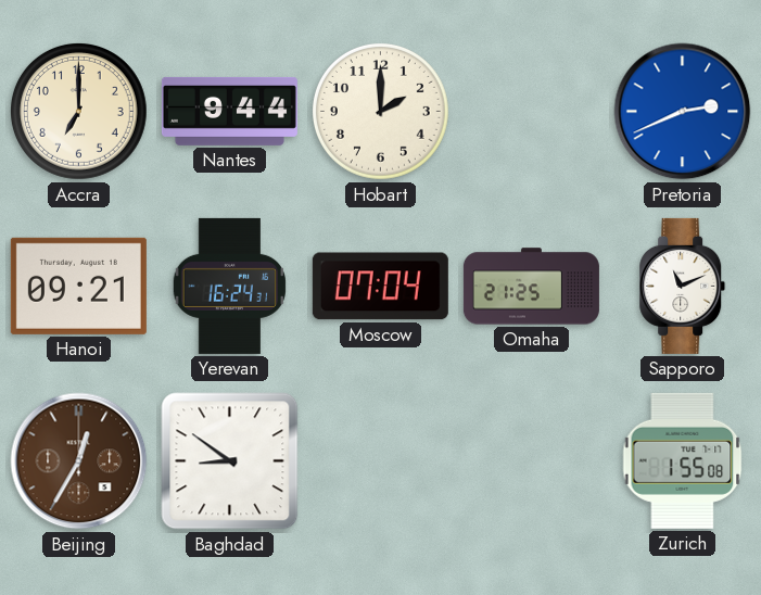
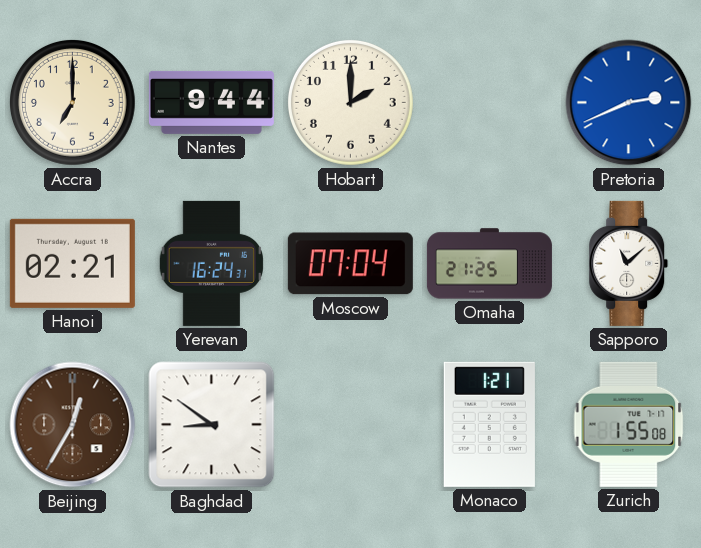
Hanoi: 09:21 -> 02:21
Sapporo: 11:11 -> 11:08
Monaco: none -> 1:21
